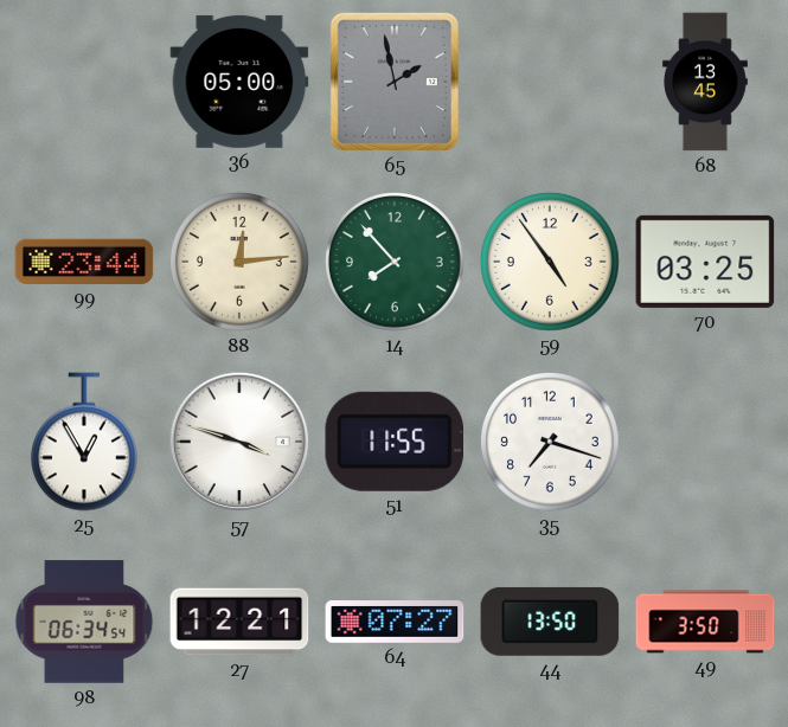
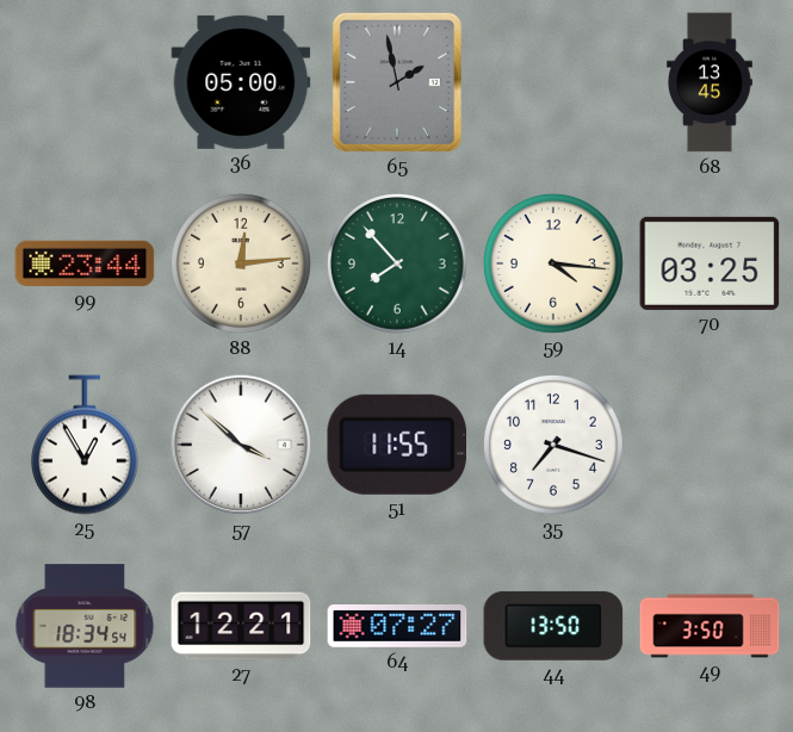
59: 4:54 -> 4:16
57: 3:48 -> 3:52
98: 06:34 -> 18:34
